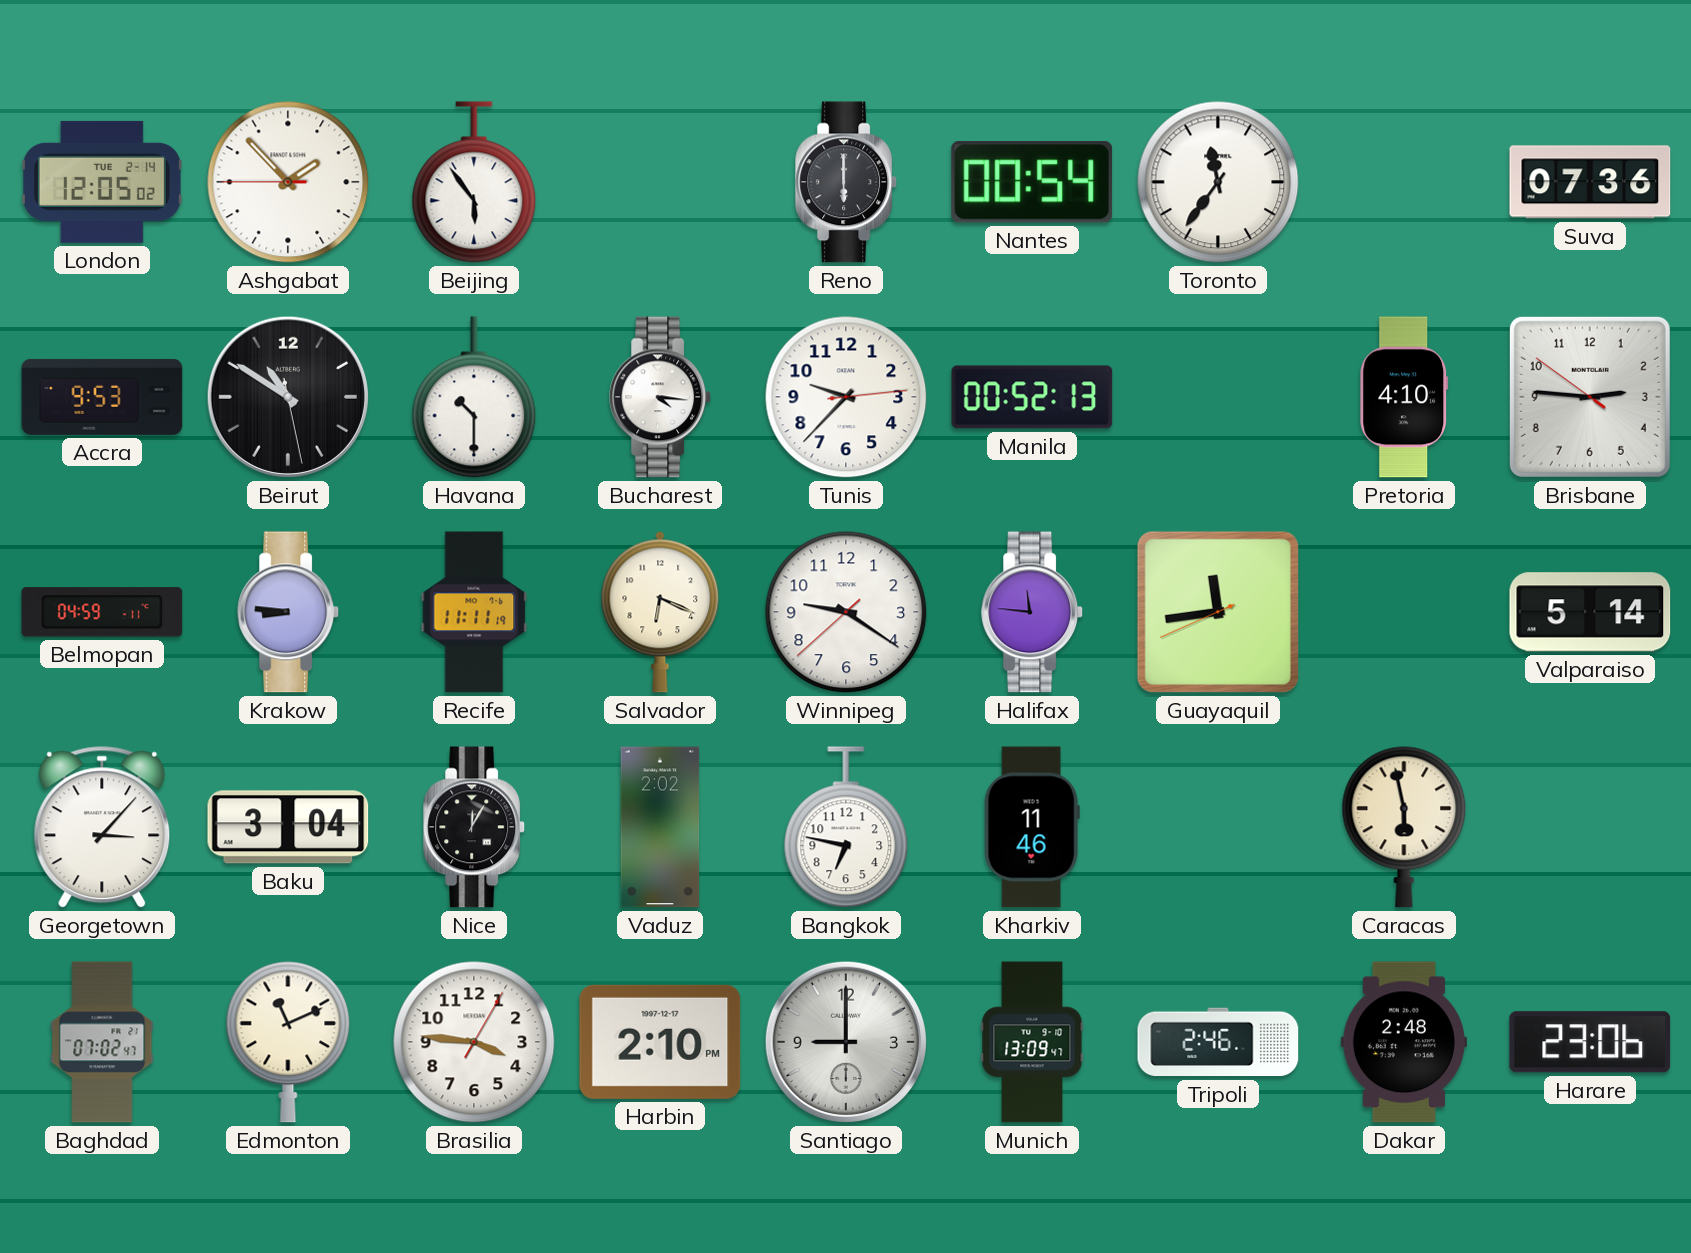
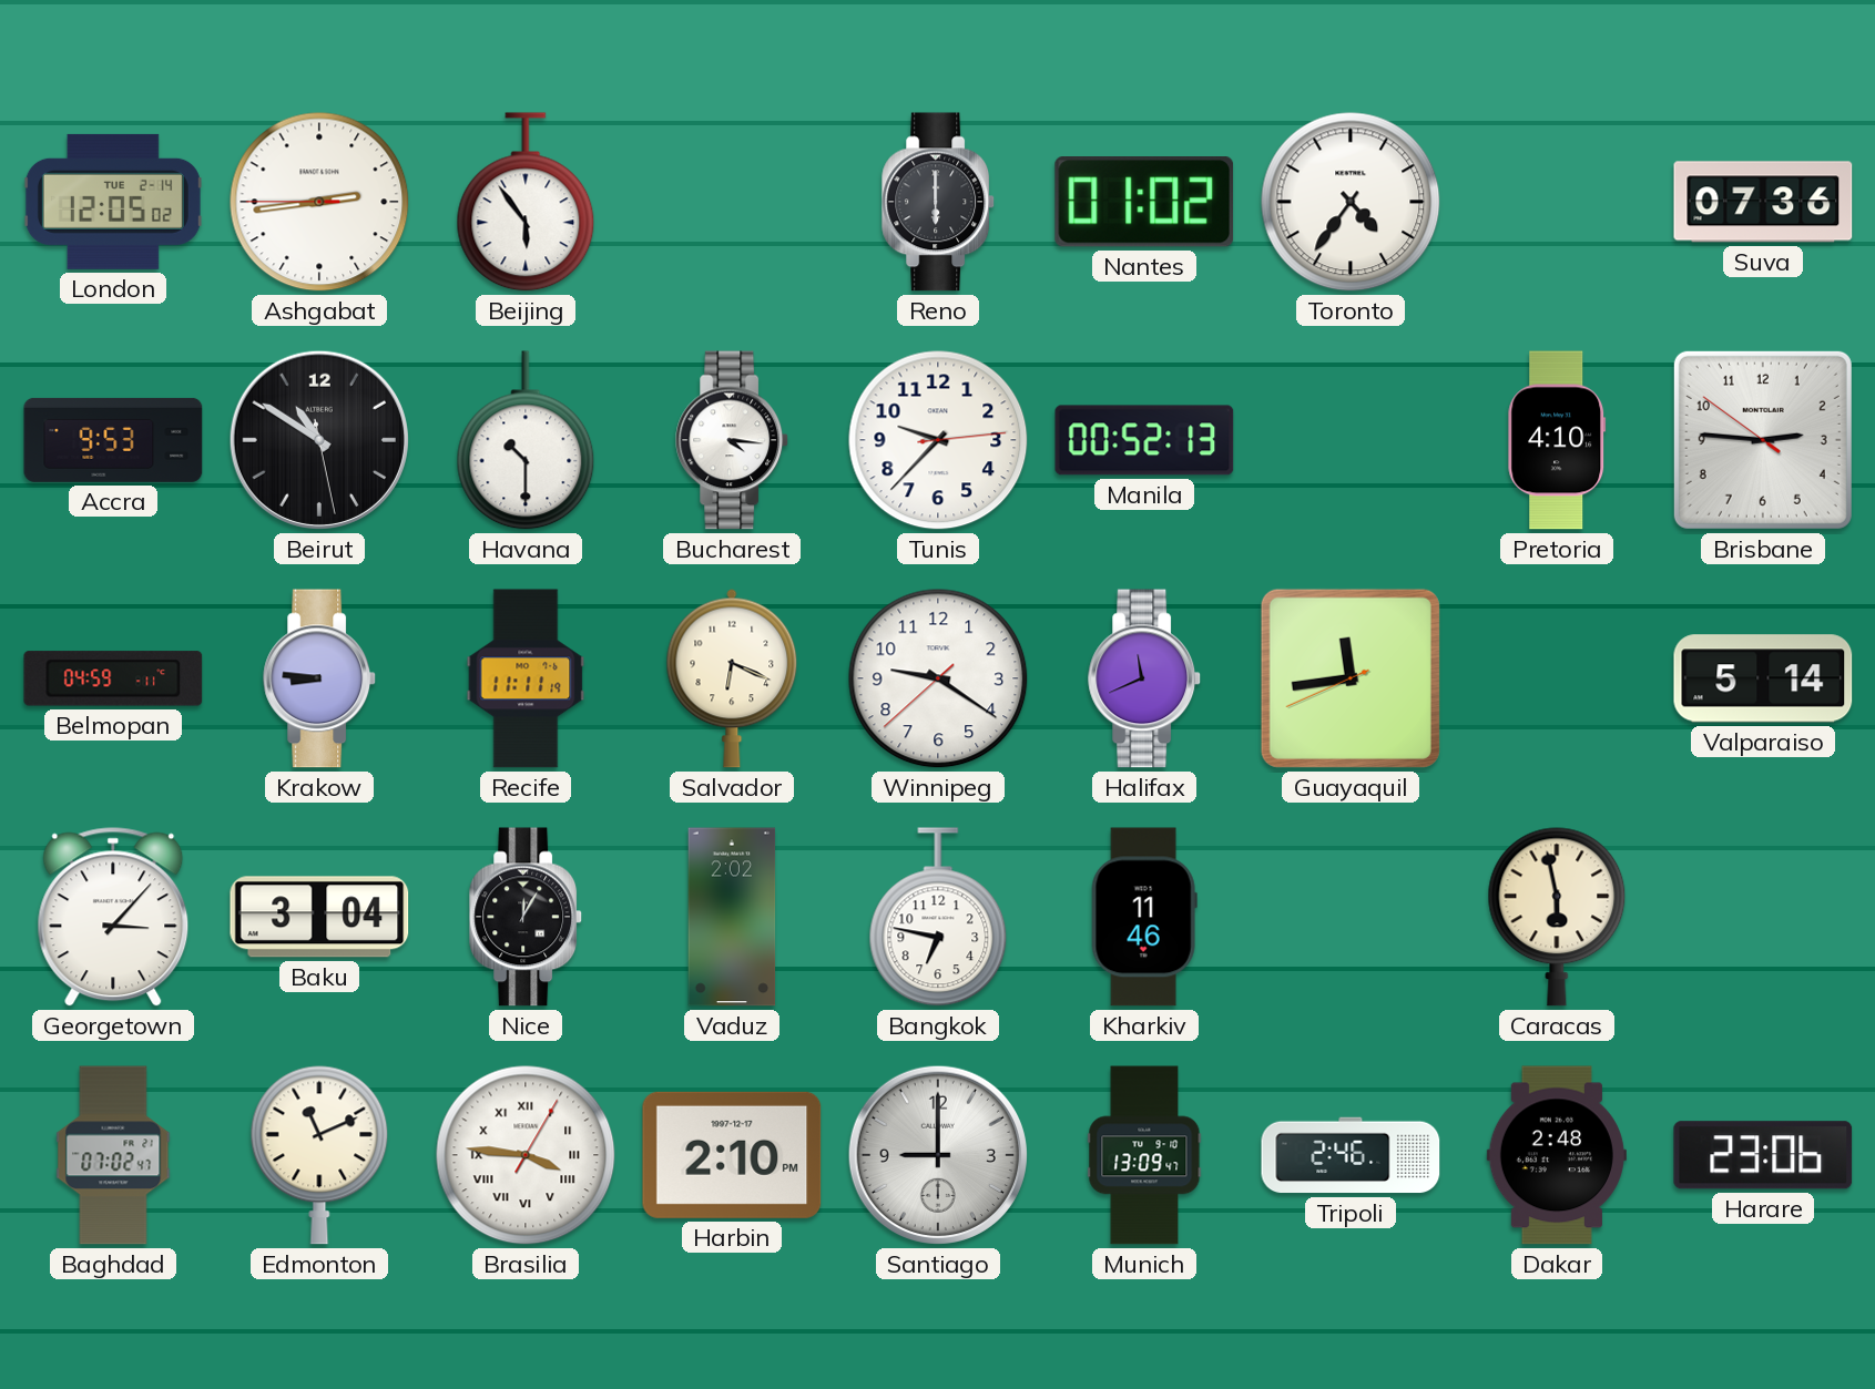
Ashgabat: 1:52 -> 2:43
Nantes: 00:54 -> 01:02
Toronto: 11:36 -> 4:36
Halifax: 11:46 -> 11:41
Brasilia numerals: Arabic -> Roman
